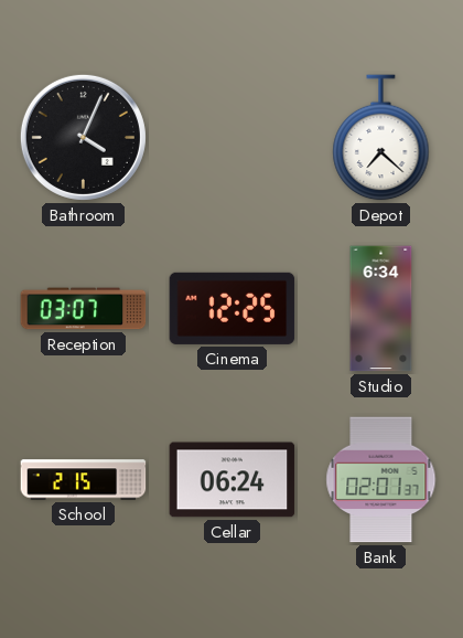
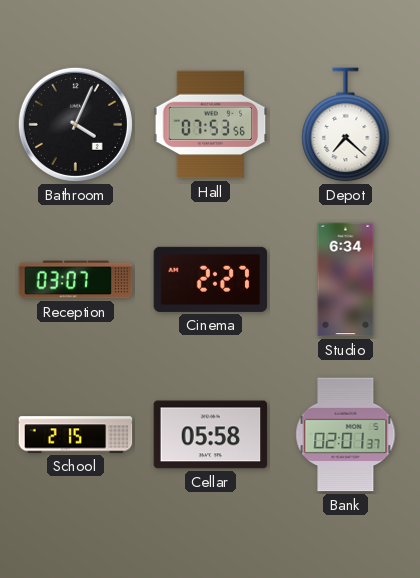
Hall: none -> 07:53
Cinema: 12:25 -> 2:27
Cellar: 06:24 -> 05:58
